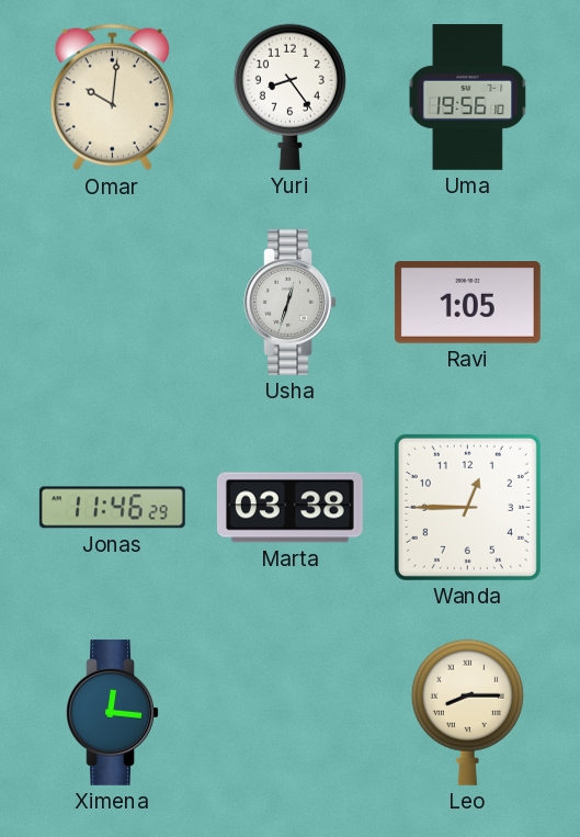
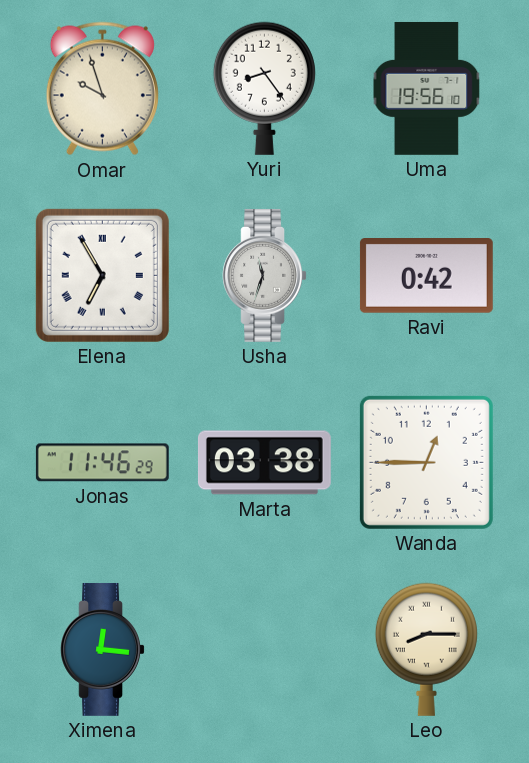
Omar: 10:01 -> 9:57
Elena: none -> 6:55
Usha: 12:33 -> 11:33
Ravi: 1:05 -> 0:42
